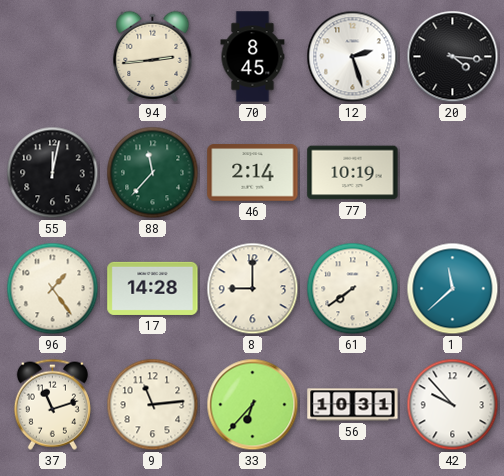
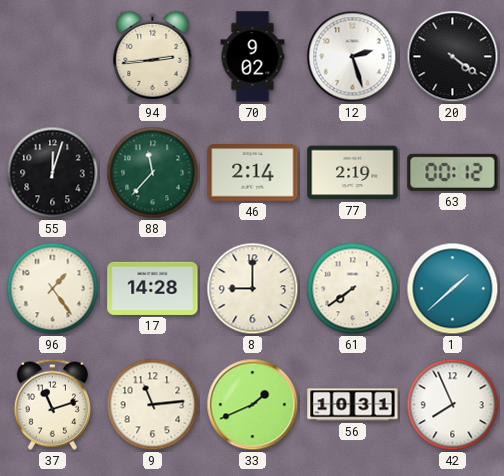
70: 8:45 -> 9:02
20: 4:16 -> 4:21
55: 12:02 -> 12:03
77: 10:19 -> 2:19
63: none -> 00:12
1: 11:38 -> 1:38
33: 6:37 -> 1:41
42: 9:53 -> 7:56
